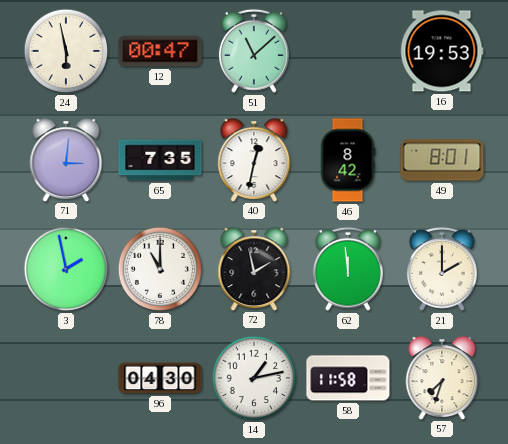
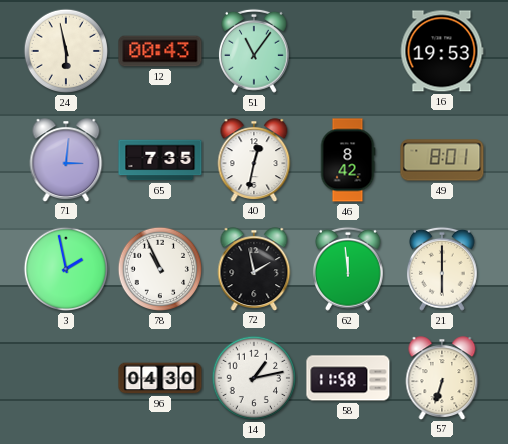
12: 00:47 -> 00:43
51: 11:08 -> 11:06
78: 11:00 -> 10:56
21: 2:00 -> 6:00
57: 7:33 -> 6:33
